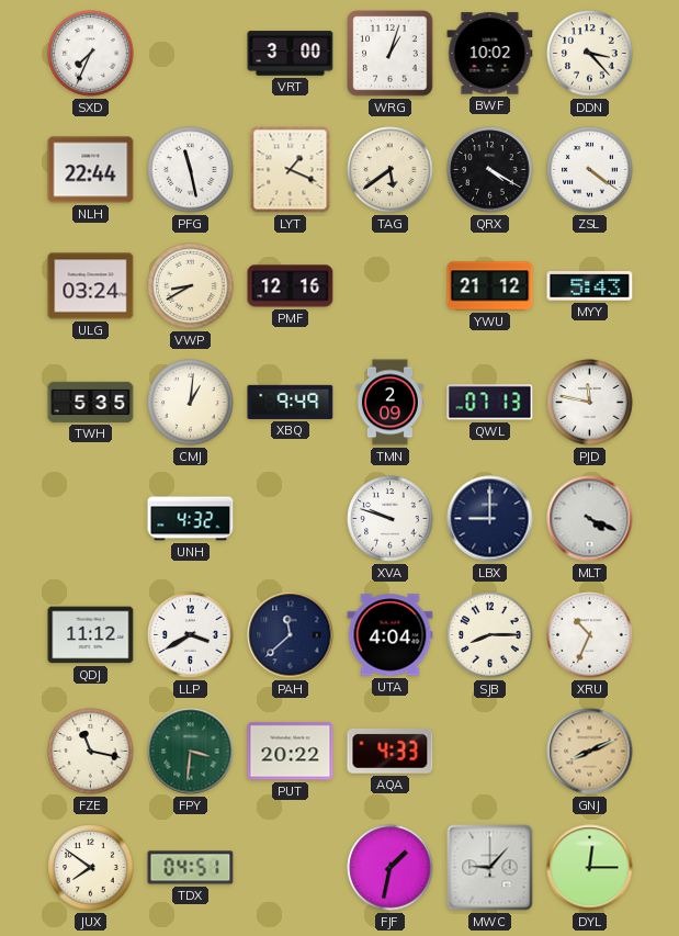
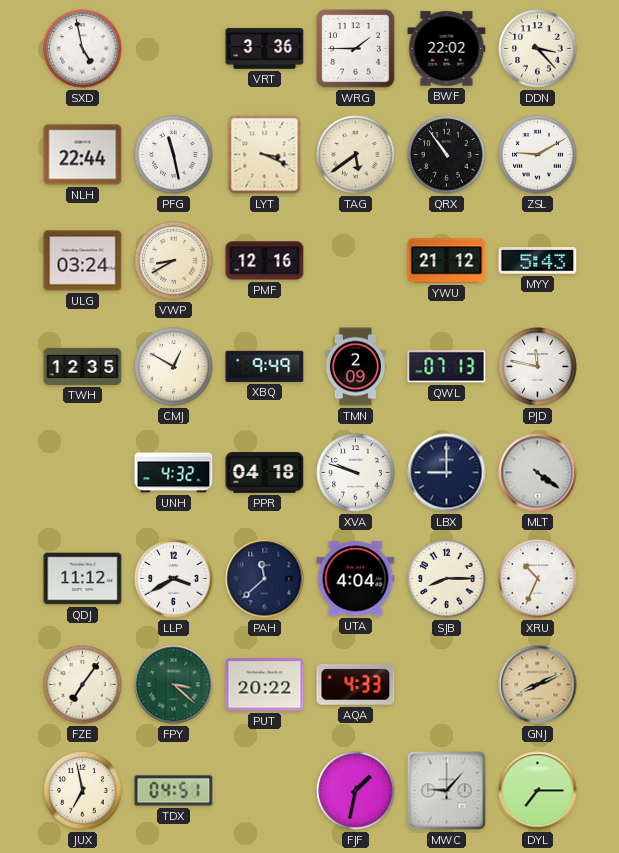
SXD: 7:34 -> 4:58
VRT: 3:00 -> 3:36
WRG: 1:03 -> 1:45
BWF: 10:02 -> 22:02
LYT: 1:19 -> 3:19
QRX: 4:20 -> 10:54
ZSL: 4:21 -> 9:10
TWH: 5:35 -> 12:35
CMJ: 1:01 -> 12:50
PPR: none -> 04:18
MLT: 4:19 -> 4:21
FZE: 11:17 -> 7:06
FPY: 3:31 -> 3:22
JUX: 7:51 -> 6:58
DYL: 12:15 -> 7:15
